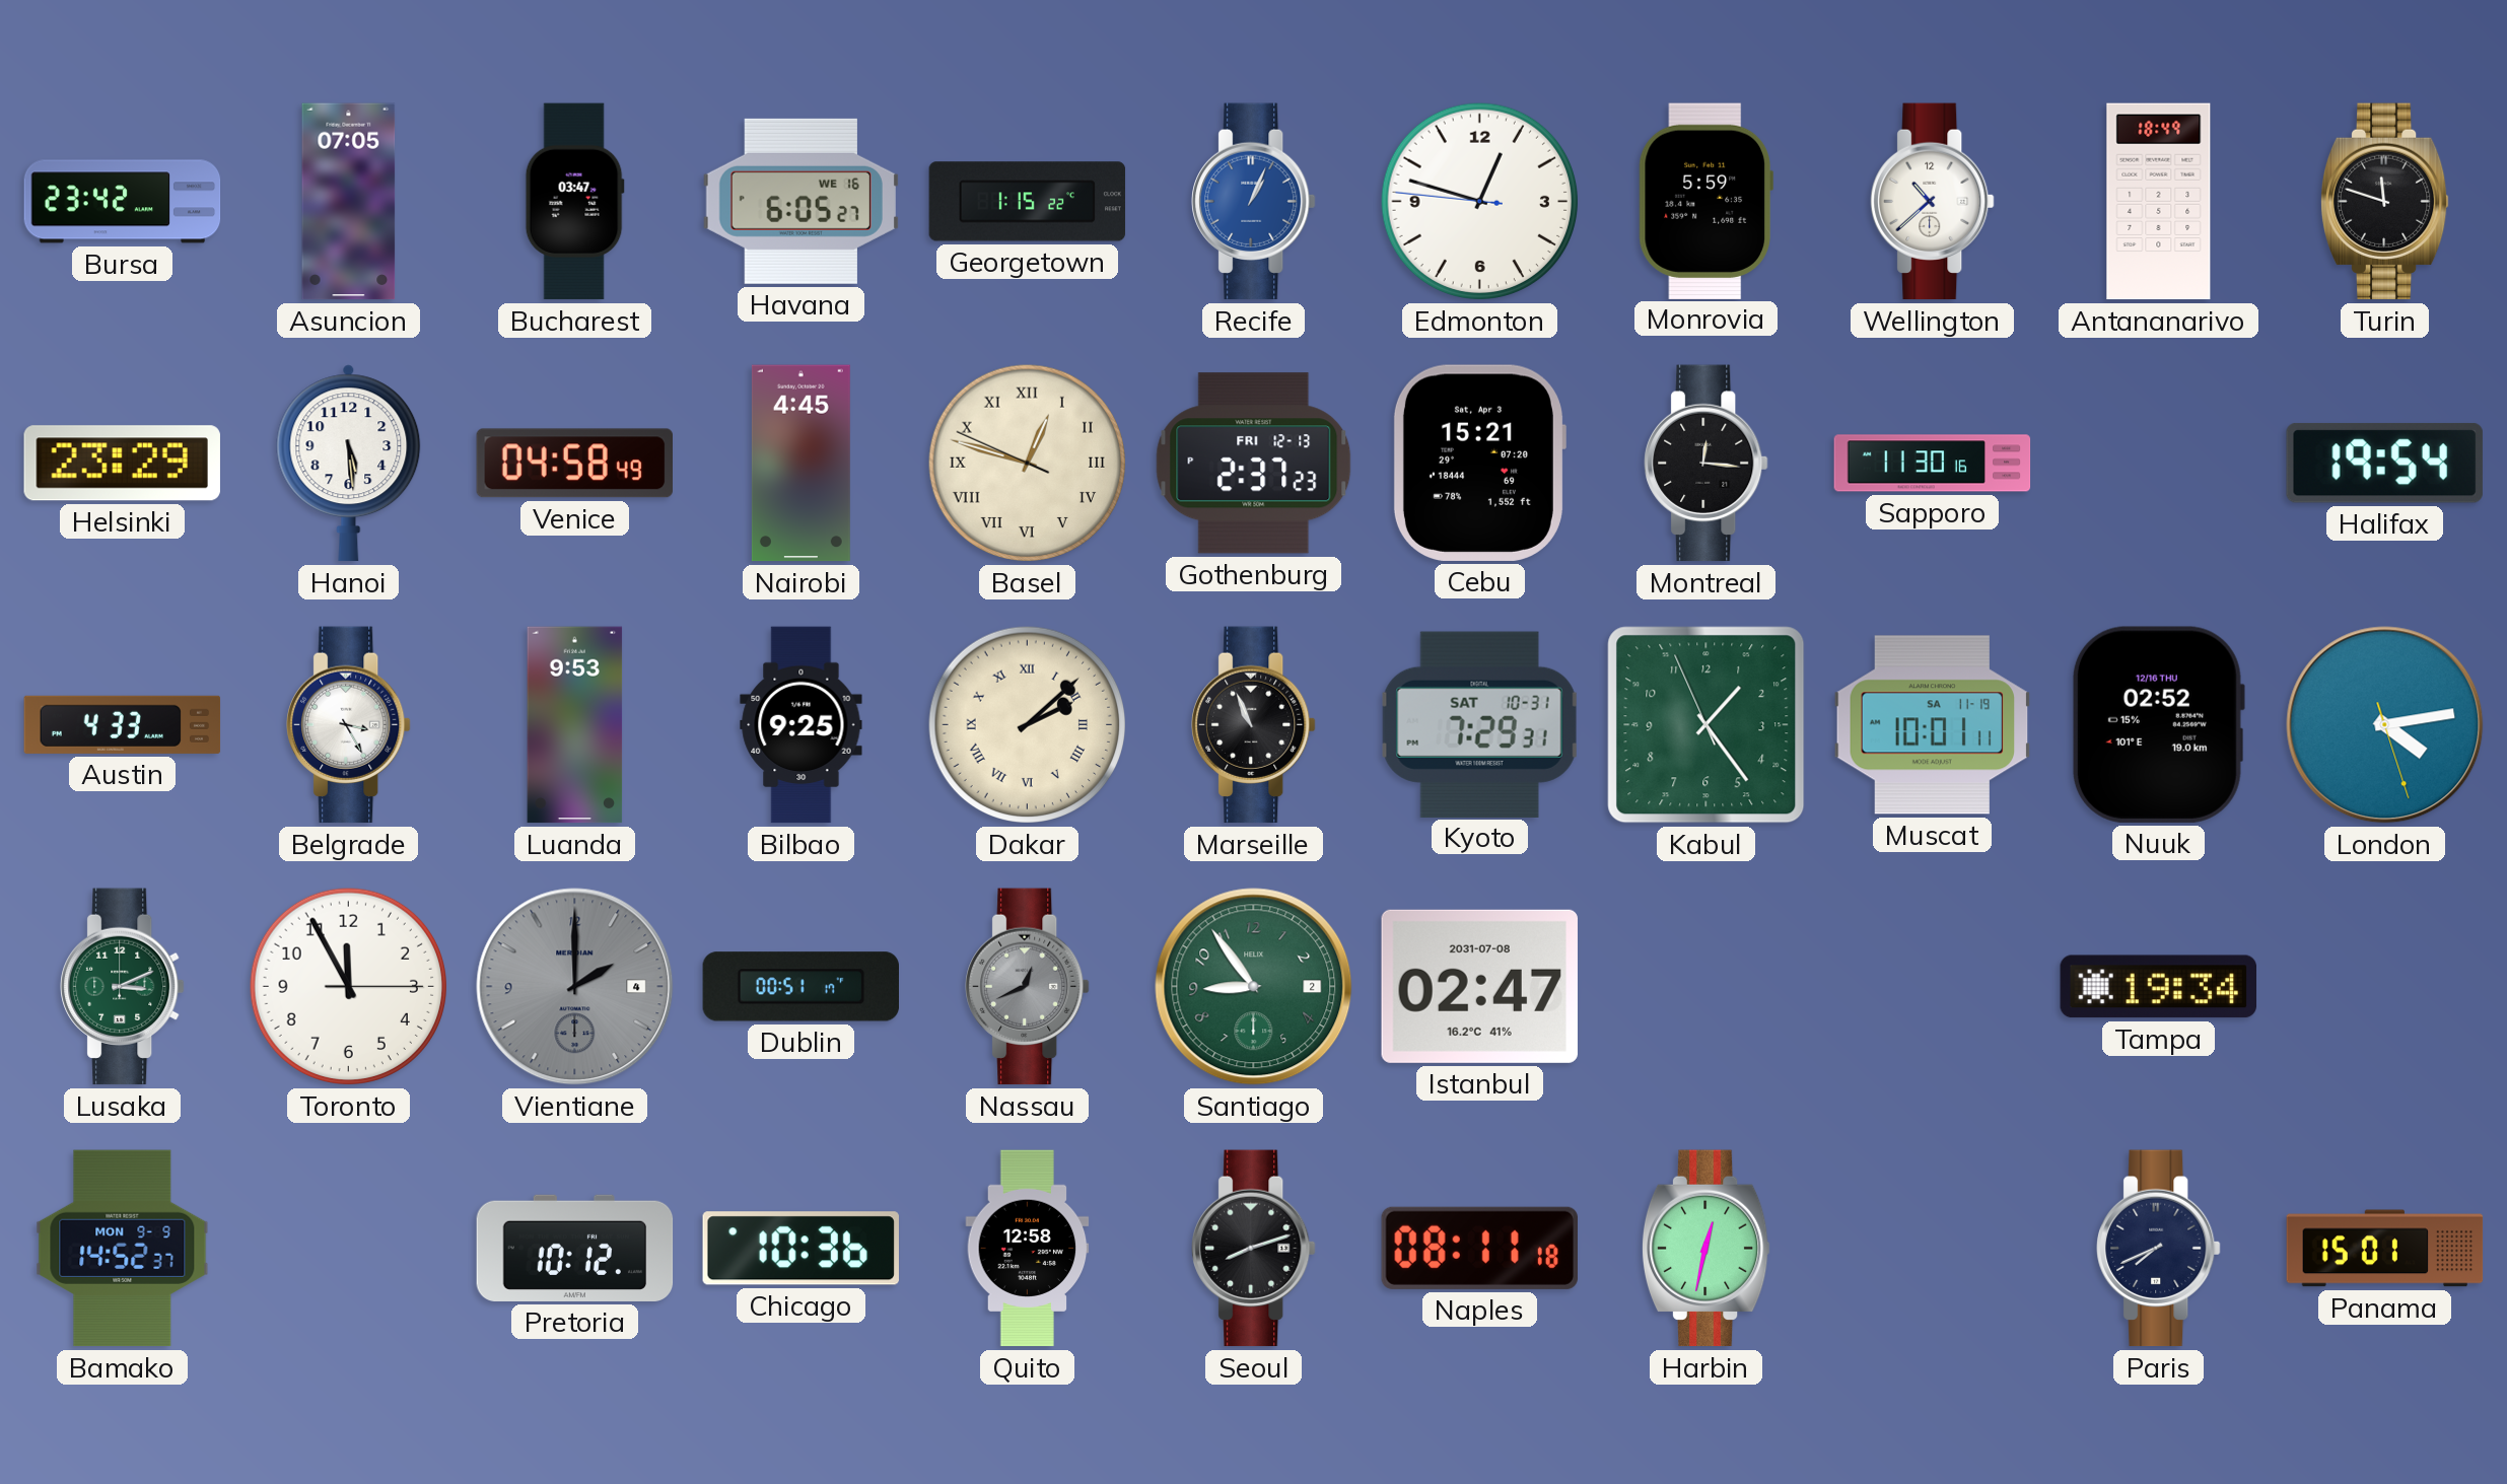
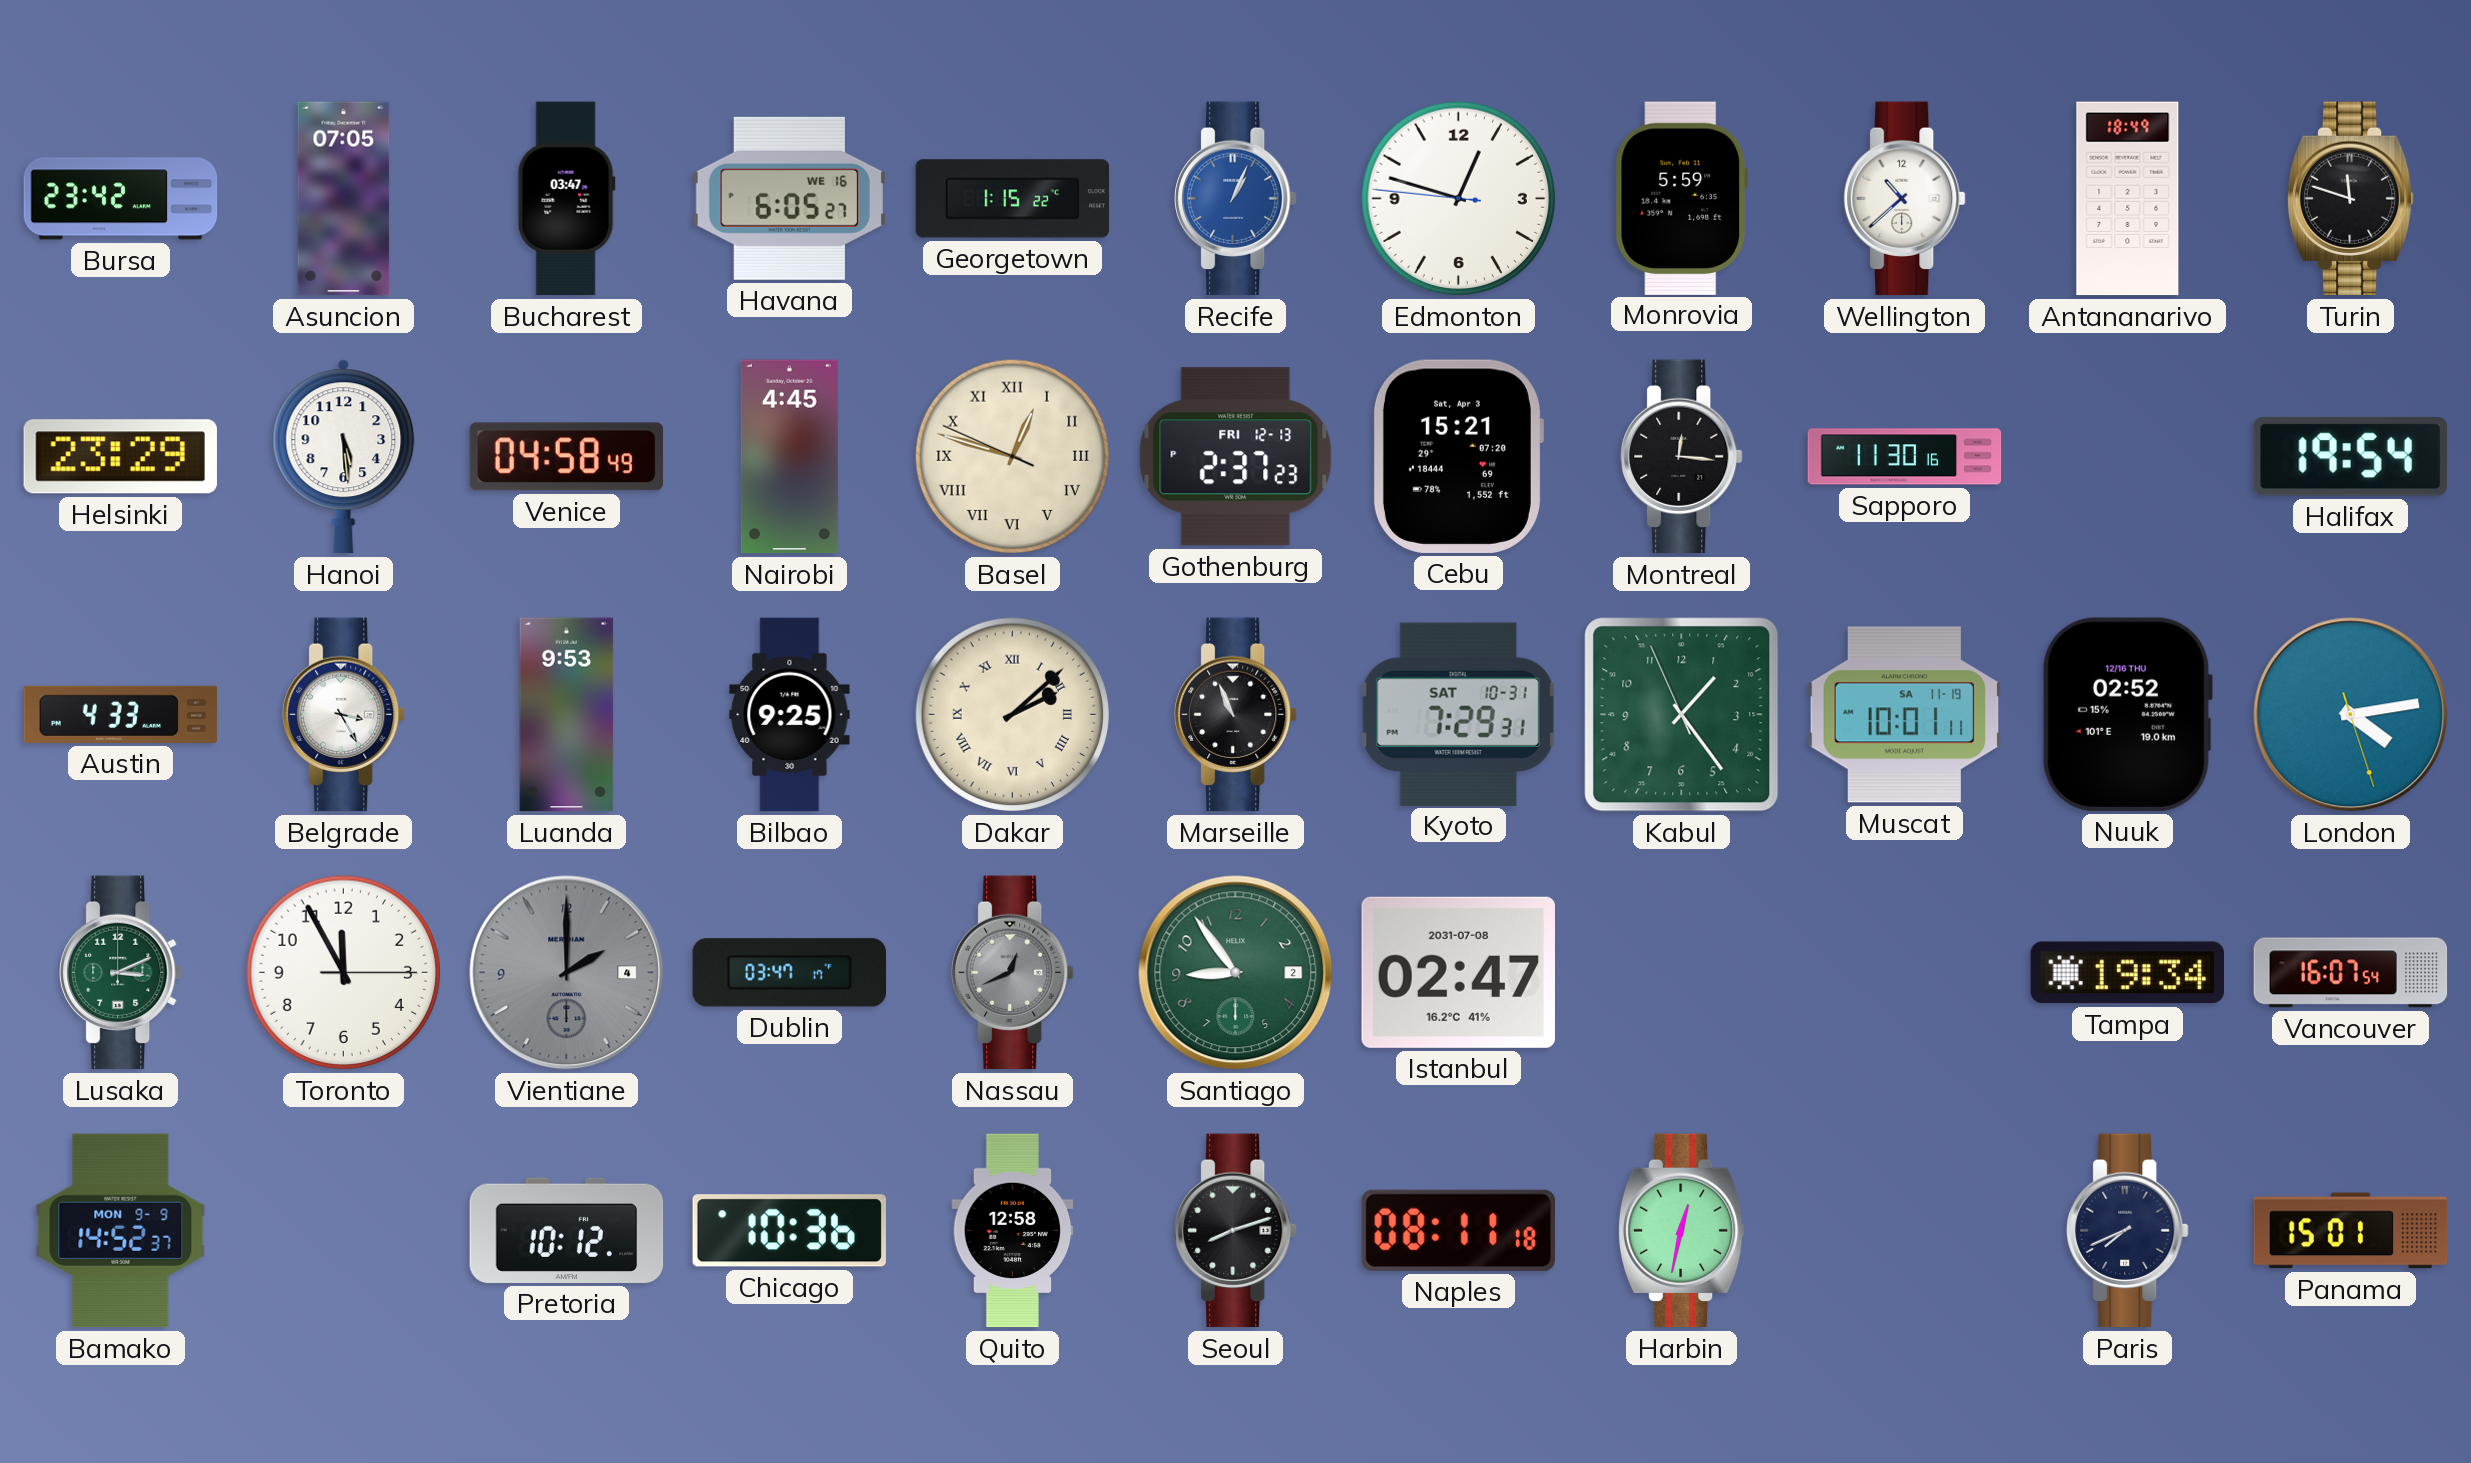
Dublin: 00:51 -> 03:47
Vancouver: none -> 16:07
